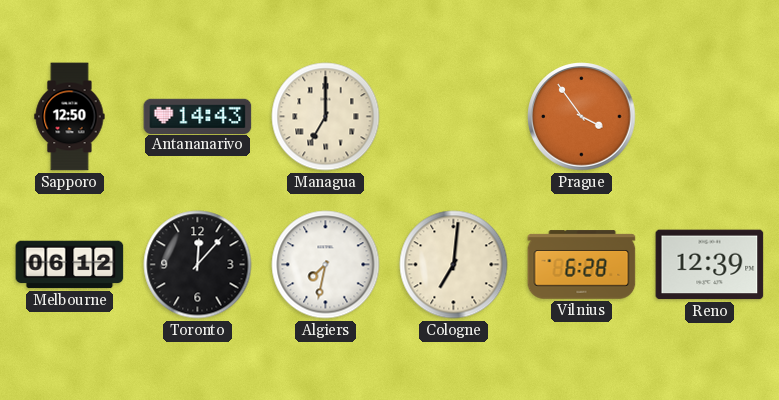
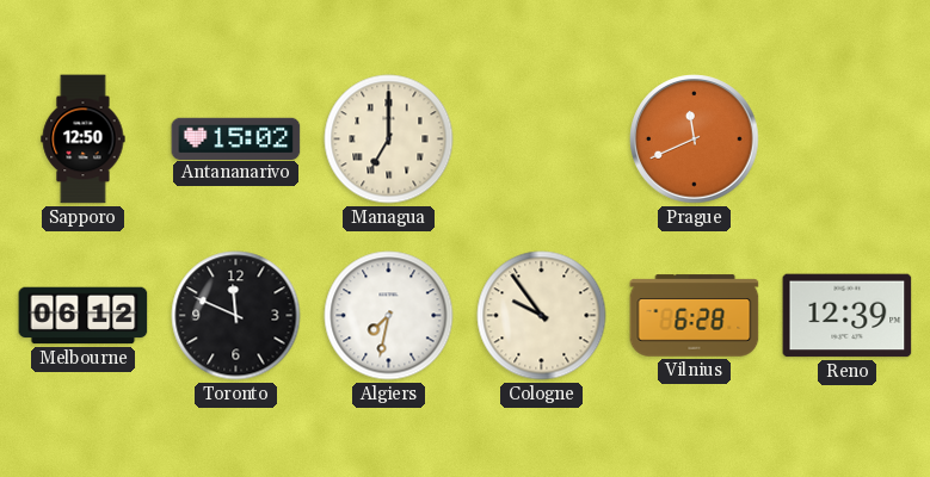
Antananarivo: 14:43 -> 15:02
Prague: 3:54 -> 11:41
Toronto: 12:07 -> 11:49
Cologne: 7:01 -> 9:54
